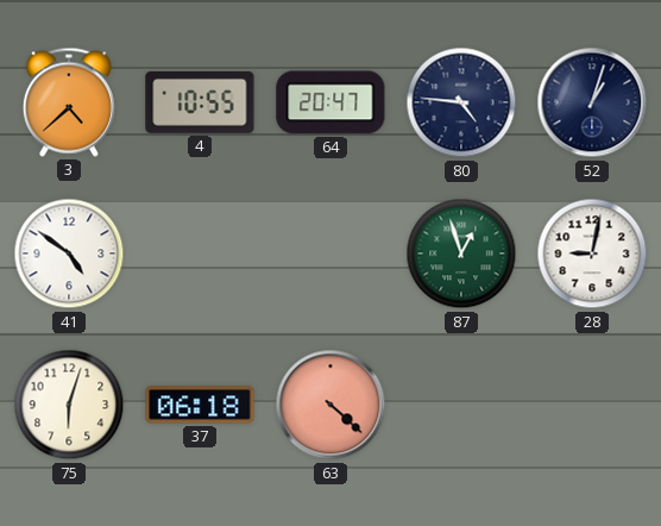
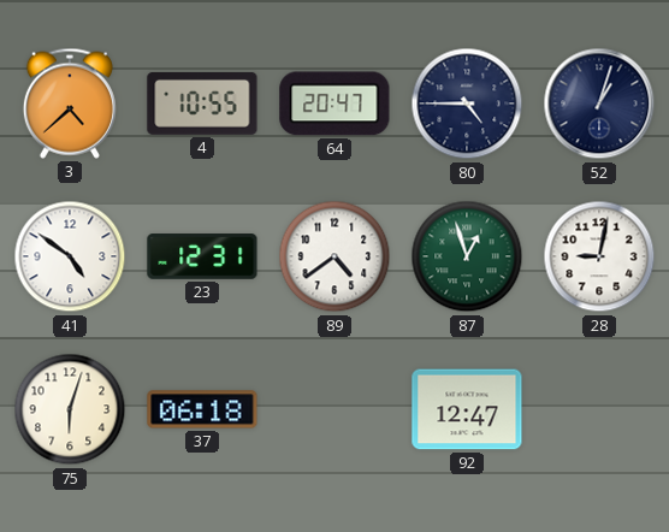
80: 4:46 -> 4:45
23: none -> 12:31
89: none -> 4:39
63: 4:22 -> none
92: none -> 12:47
